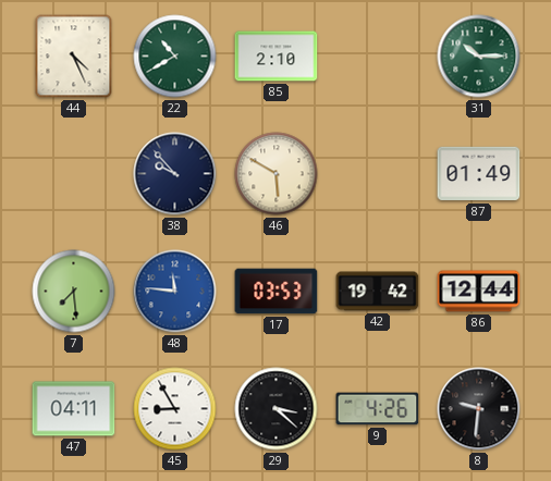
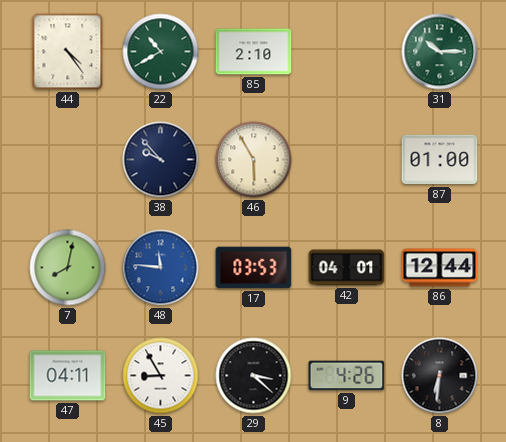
44: 4:26 -> 4:24
46: 5:50 -> 5:55
87: 01:49 -> 01:00
7: 7:29 -> 8:02
42: 19:42 -> 04:01
8: 9:31 -> 6:31
